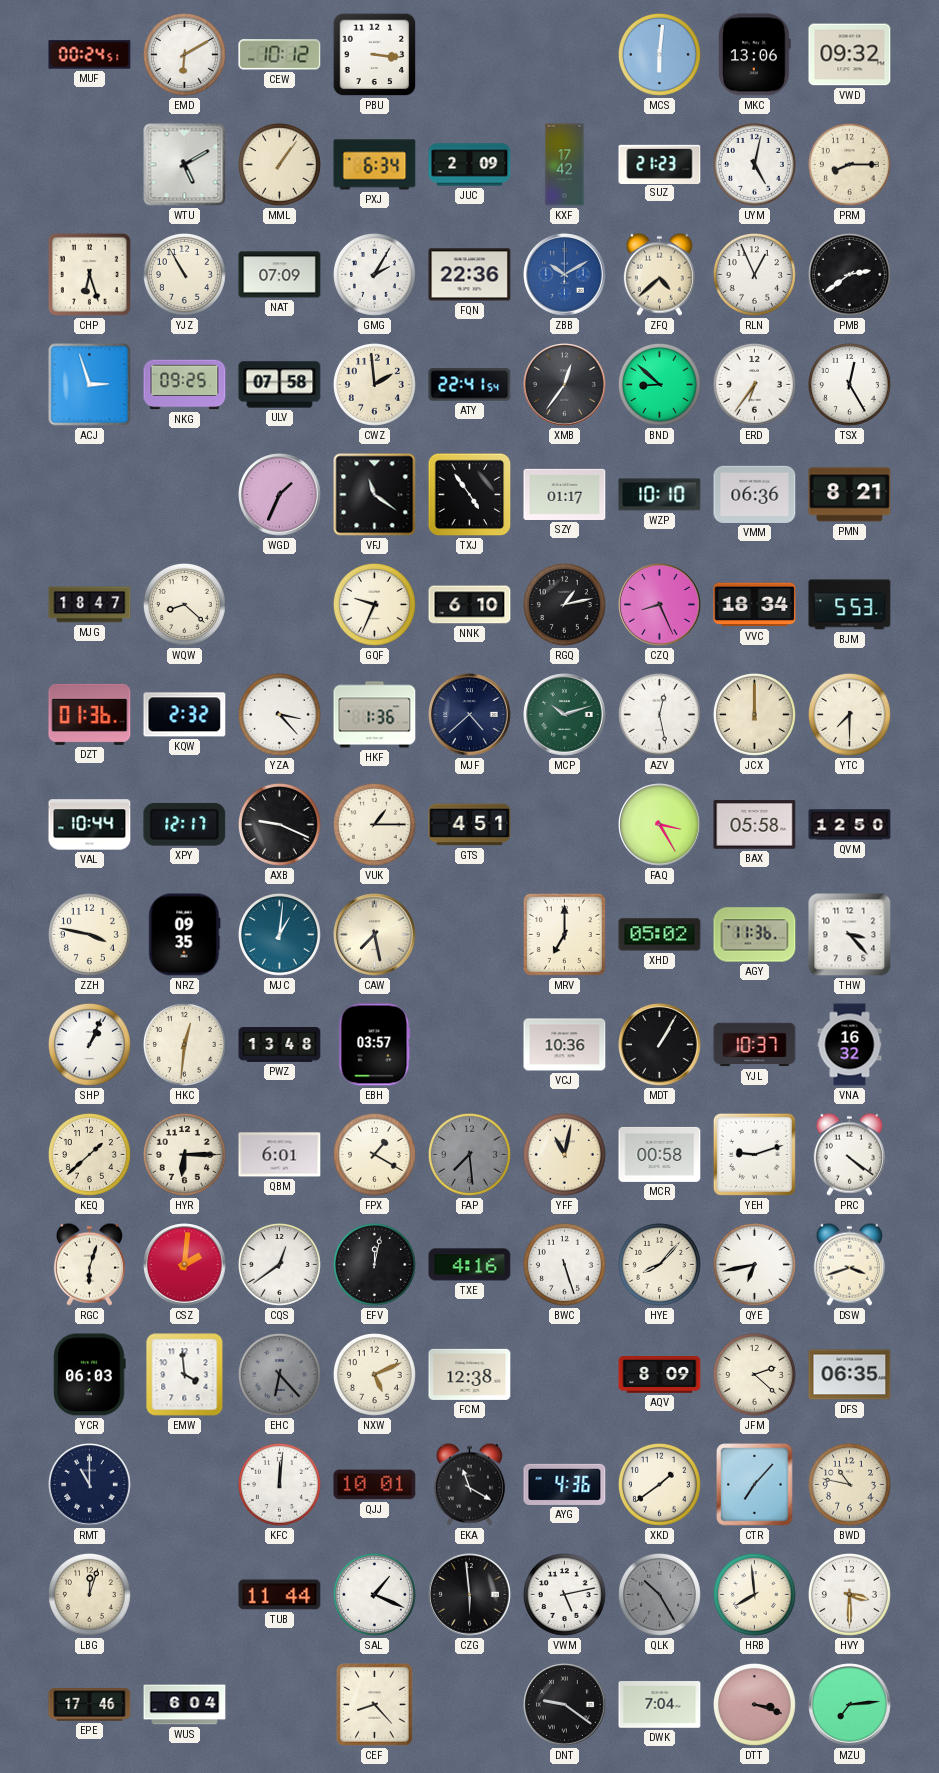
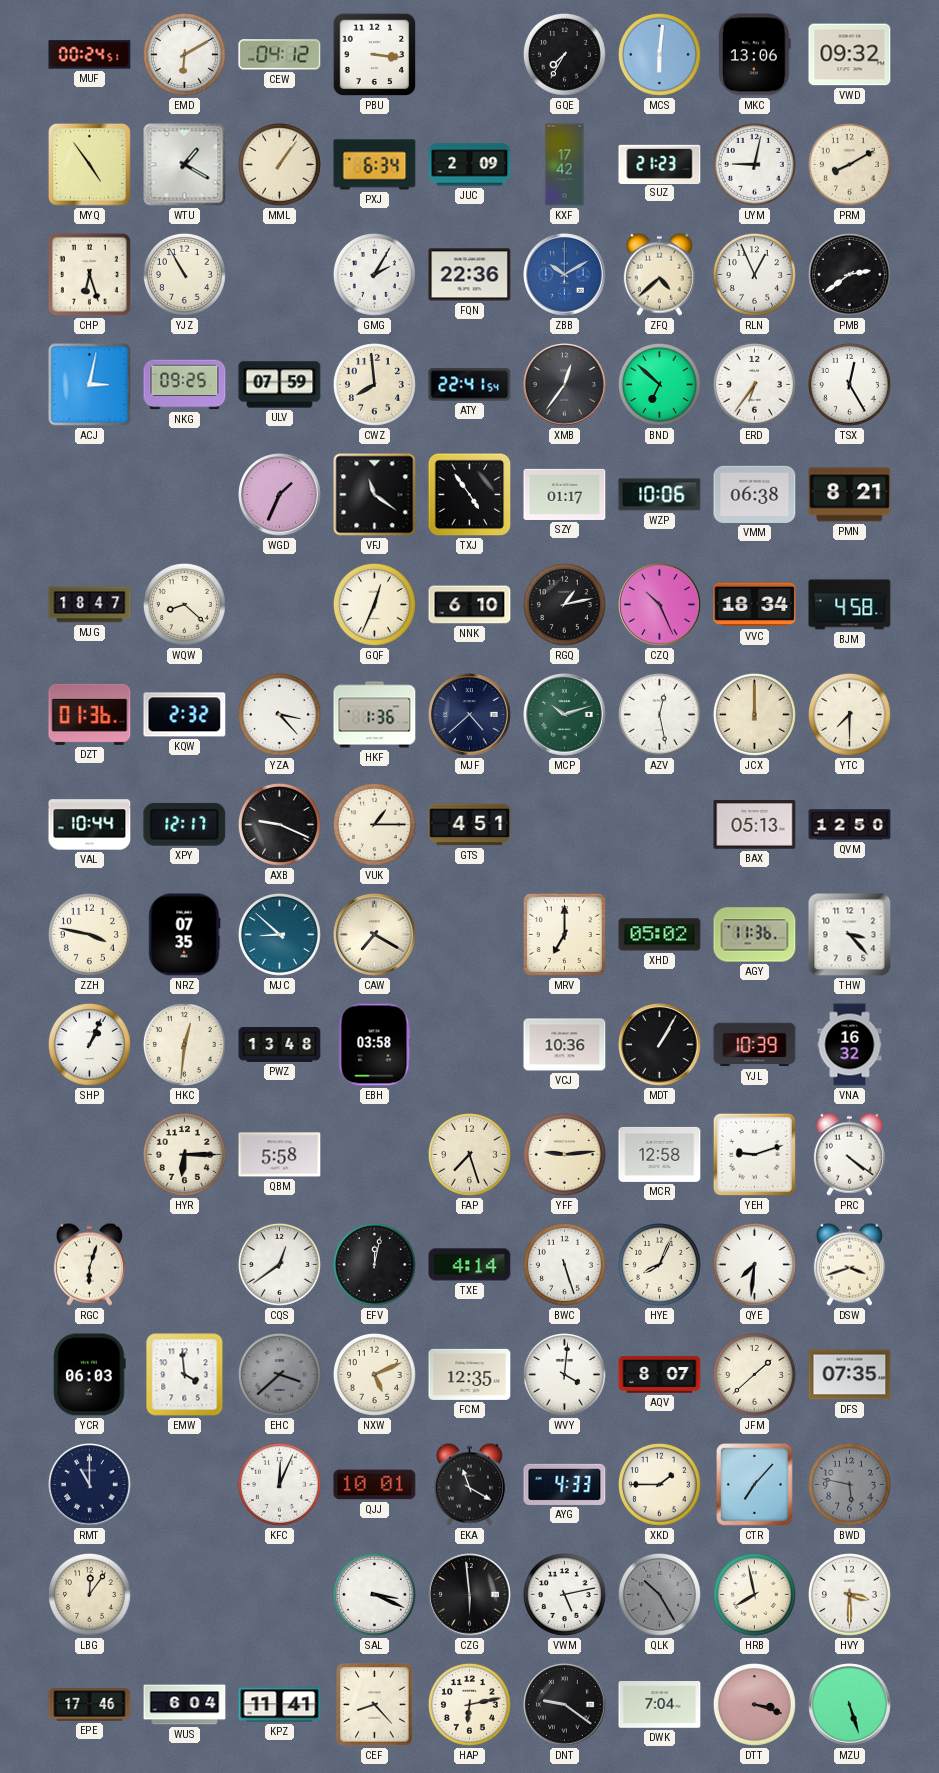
CEW: 10:12 -> 04:12
GQE: none -> 7:35
MYQ: none -> 4:54
WTU: 5:10 -> 1:20
UYM: 5:02 -> 9:02
PRM: 8:15 -> 8:10
NAT: 07:09 -> none
ACJ: 2:57 -> 3:02
ULV: 07:58 -> 07:59
CWZ: 1:59 -> 7:59
BND: 8:52 -> 6:52
WZP: 10:10 -> 10:06
VMM: 06:36 -> 06:38
GQF: 9:34 -> 12:34
CZQ: 8:26 -> 10:26
BJM: 5:53 -> 4:58
FAQ: 3:25 -> none
BAX: 05:58 -> 05:13
NRZ: 09:35 -> 07:35
MJC: 1:01 -> 8:52
CAW: 7:28 -> 7:20
EBH: 03:57 -> 03:58
YJL: 10:37 -> 10:39
KEQ: 1:38 -> none
QBM: 6:01 -> 5:58
FPX: 1:20 -> none
FAP: 7:29 -> 7:27
FAP dial: grey -> cream
YFF: 11:02 -> 9:14
MCR: 00:58 -> 12:58
CSZ: 2:01 -> none
TXE: 4:16 -> 4:14
HYE: 8:07 -> 8:04
QYE: 6:43 -> 7:31
EHC: 6:23 -> 3:38
FCM: 12:38 -> 12:35
WVY: none -> 4:01
AQV: 8:09 -> 8:07
JFM: 2:22 -> 1:38
DFS: 06:35 -> 07:35
KFC: 12:01 -> 12:04
AYG: 4:36 -> 4:33
XKD: 1:39 -> 1:45
BWD: 10:47 -> 5:47
BWD dial: cream -> grey
LBG: 12:03 -> 12:06
TUB: 11:44 -> none
SAL: 1:19 -> 3:19
HRB: 7:59 -> 7:58
KPZ: none -> 11:41
HAP: none -> 6:13
MZU: 7:14 -> 5:27
